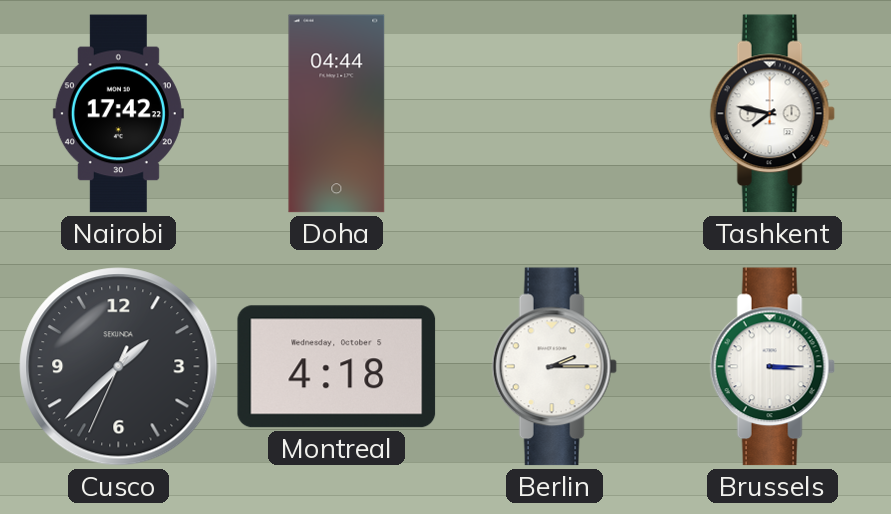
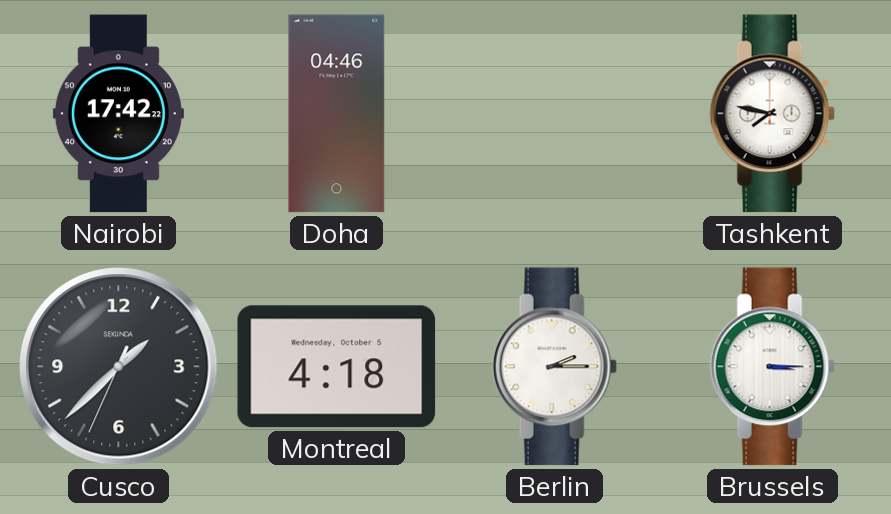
Doha: 04:44 -> 04:46
